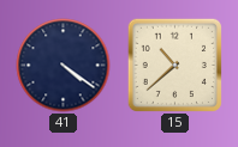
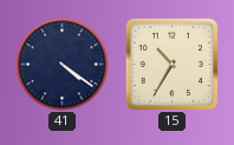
15: 10:38 -> 10:35
